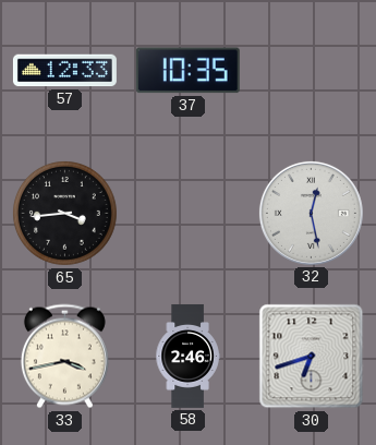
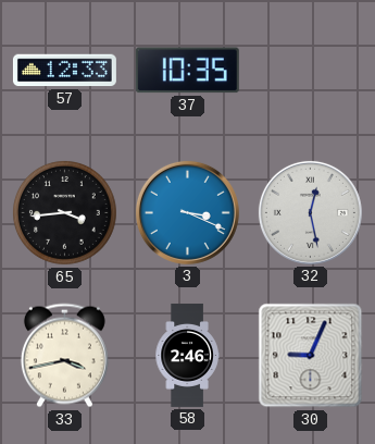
3: none -> 3:19
30: 6:42 -> 9:04
